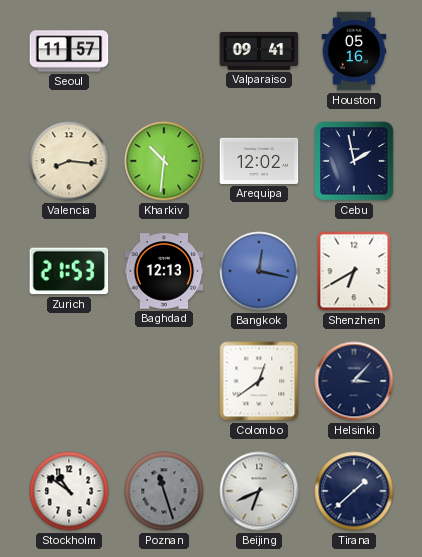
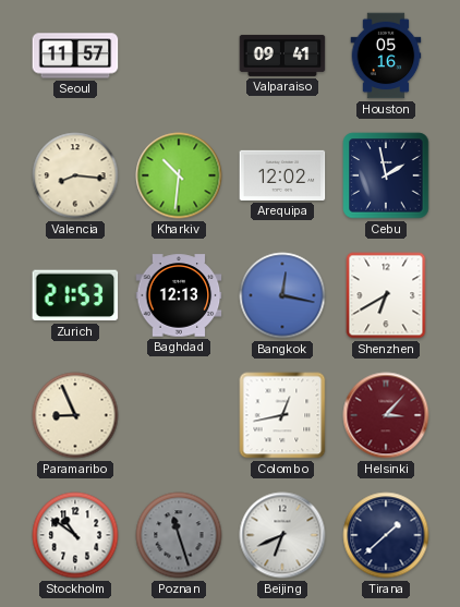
Paramaribo: none -> 8:56
Colombo: 12:39 -> 12:43
Helsinki dial: navy -> burgundy
